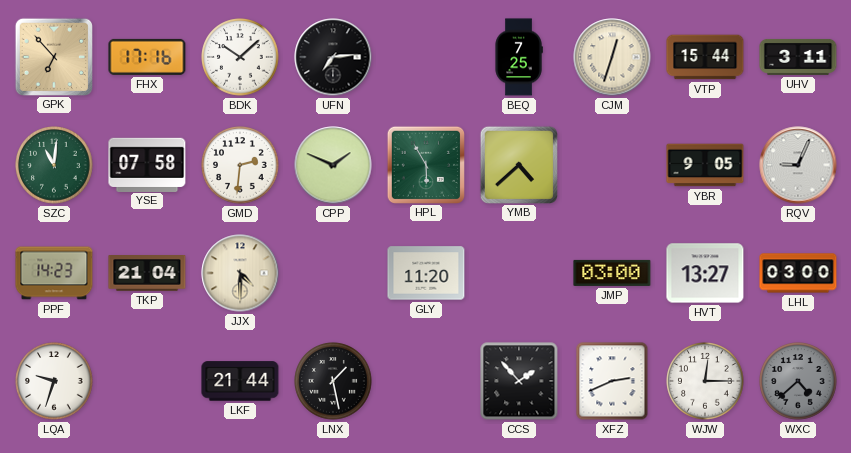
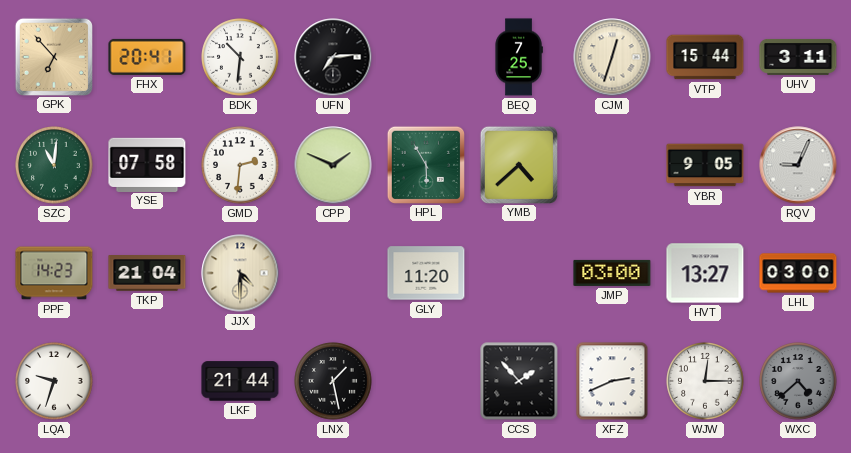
FHX: 17:16 -> 20:41
BDK: 10:08 -> 10:31
